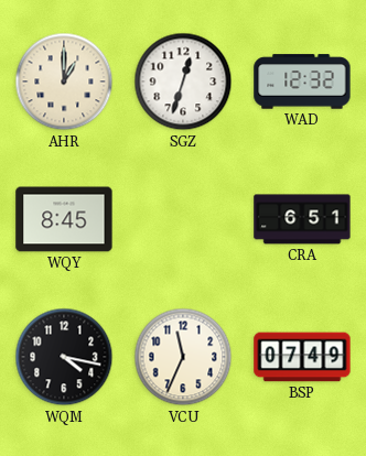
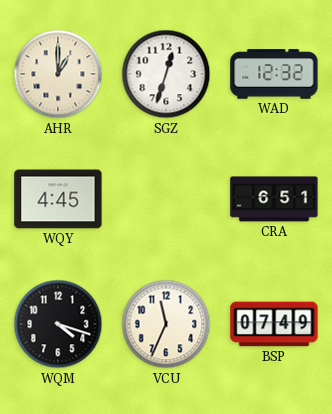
WQY: 8:45 -> 4:45
WQM: 4:17 -> 4:18
